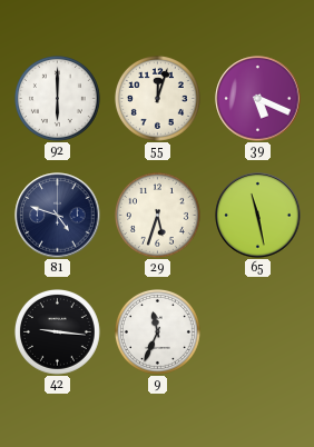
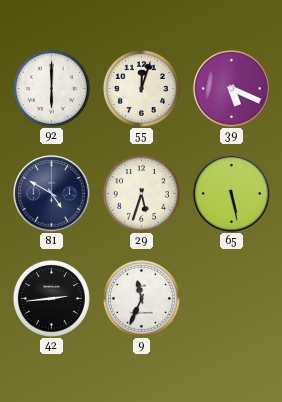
81: 4:48 -> 4:50
65: 11:28 -> 5:28
42: 9:16 -> 2:44
